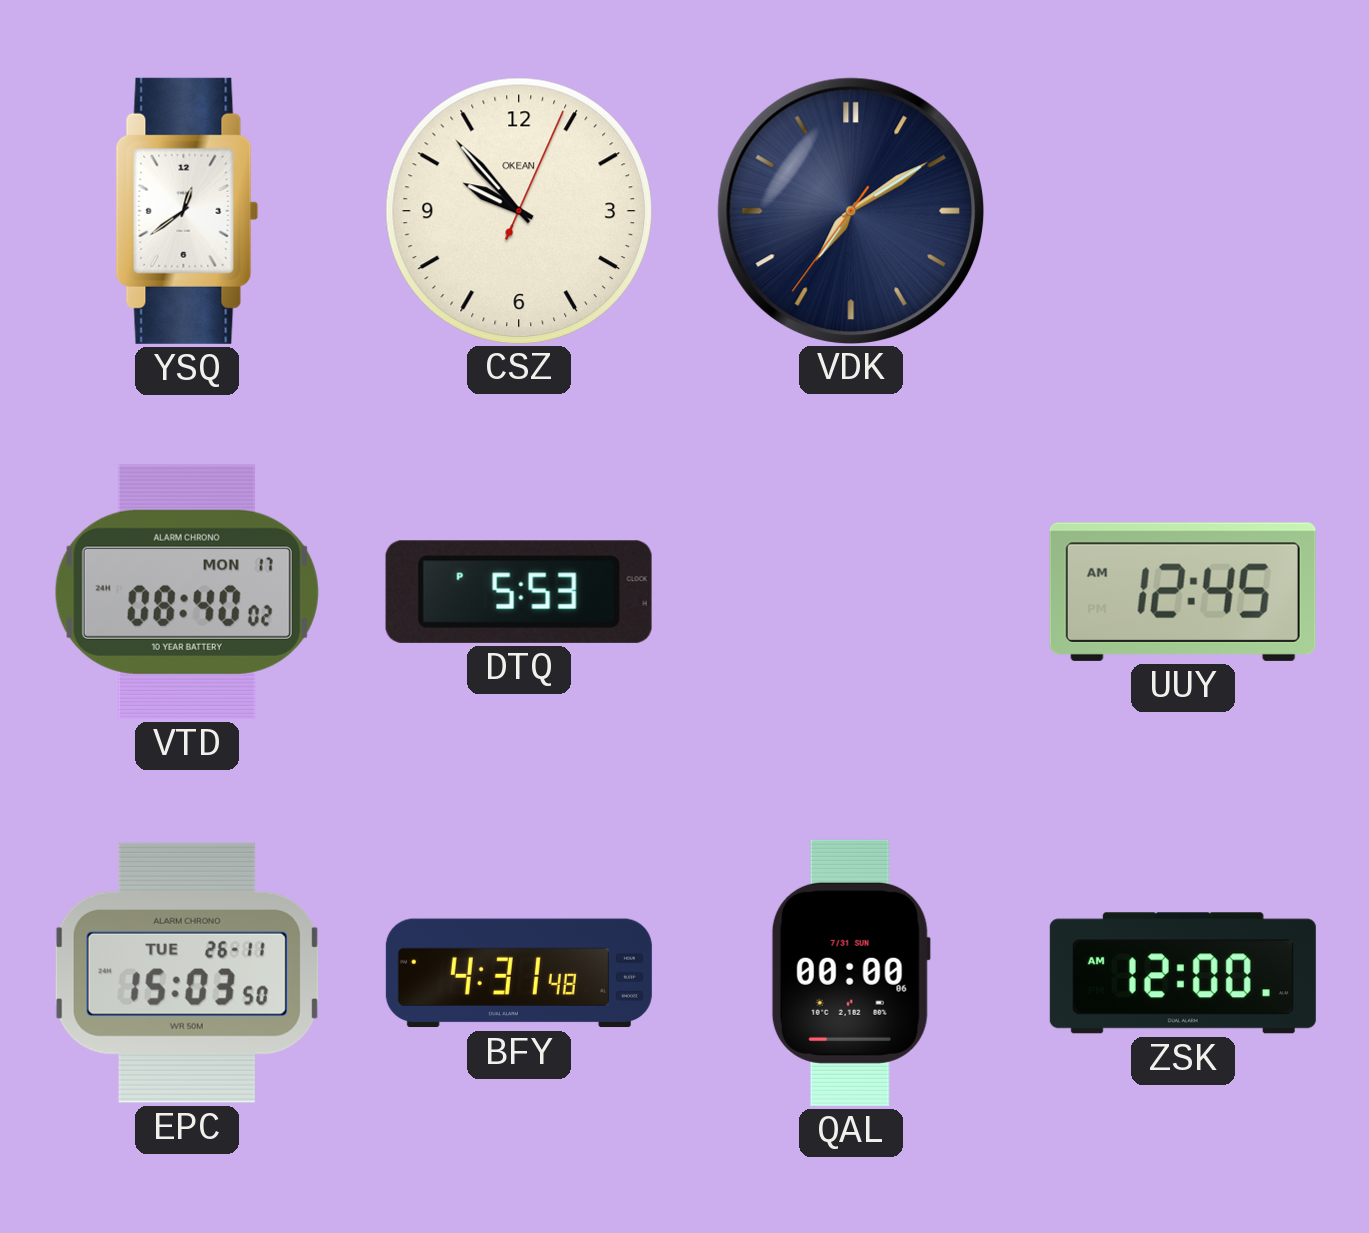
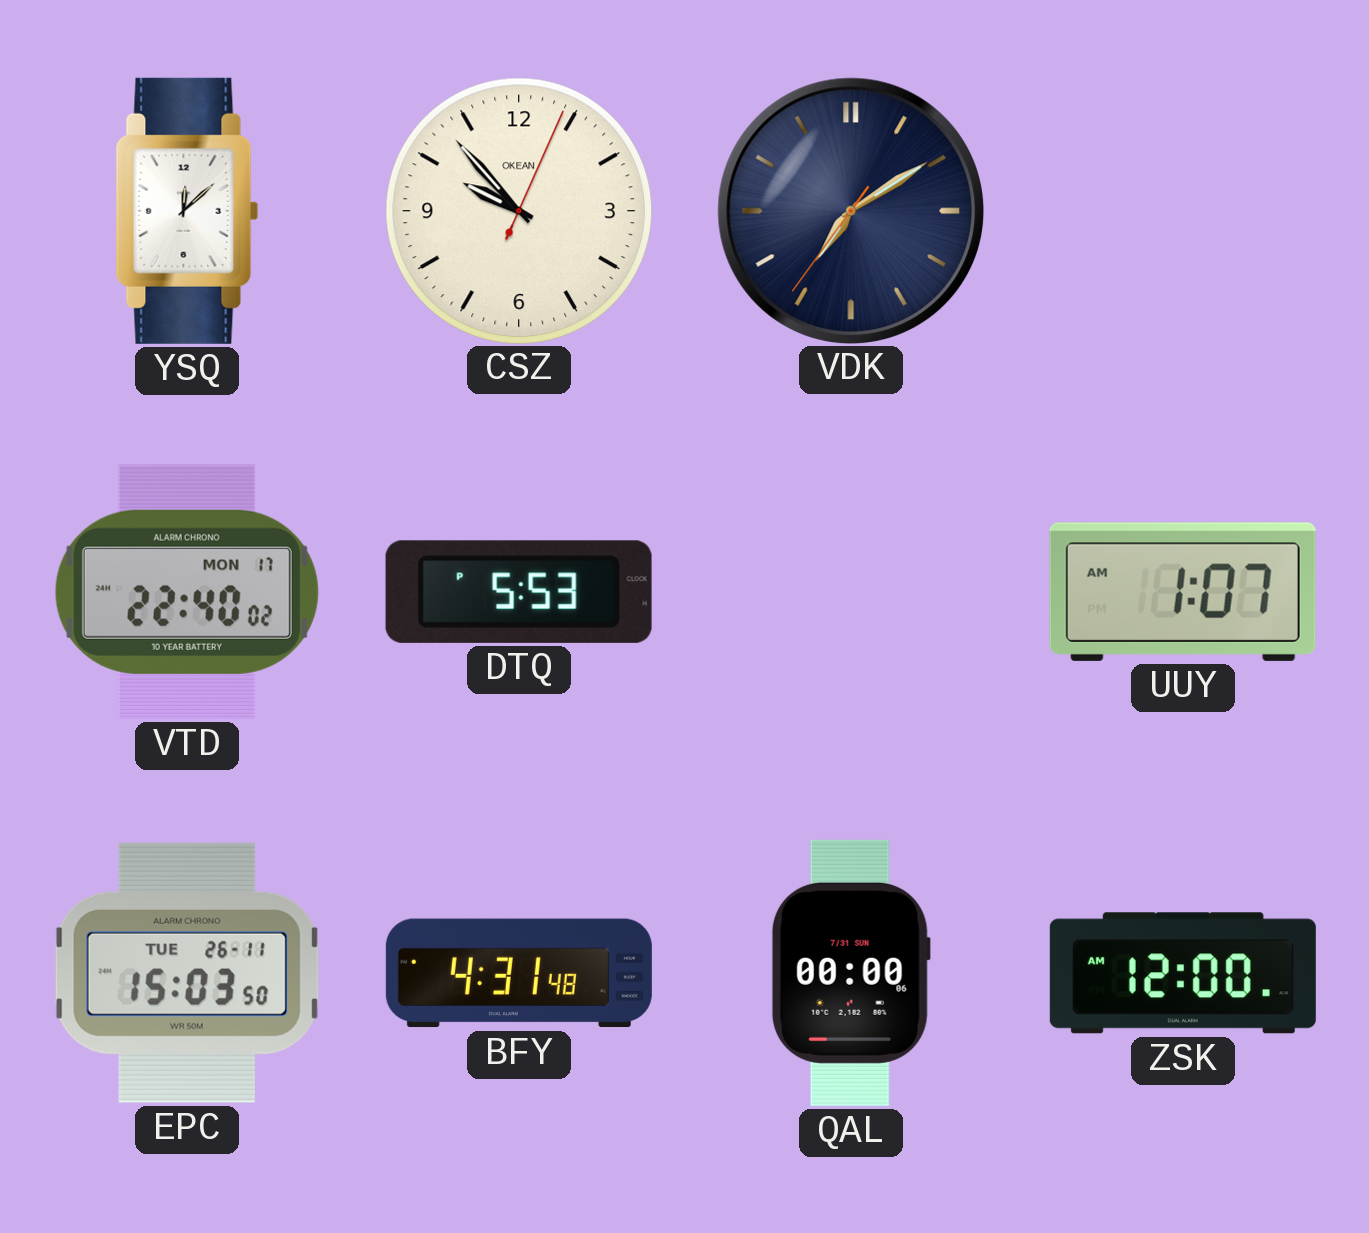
YSQ: 12:39 -> 12:08
VTD: 08:40 -> 22:40
UUY: 12:45 -> 1:07
